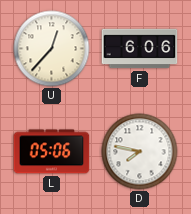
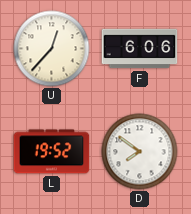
L: 05:06 -> 19:52
D: 7:47 -> 7:51
